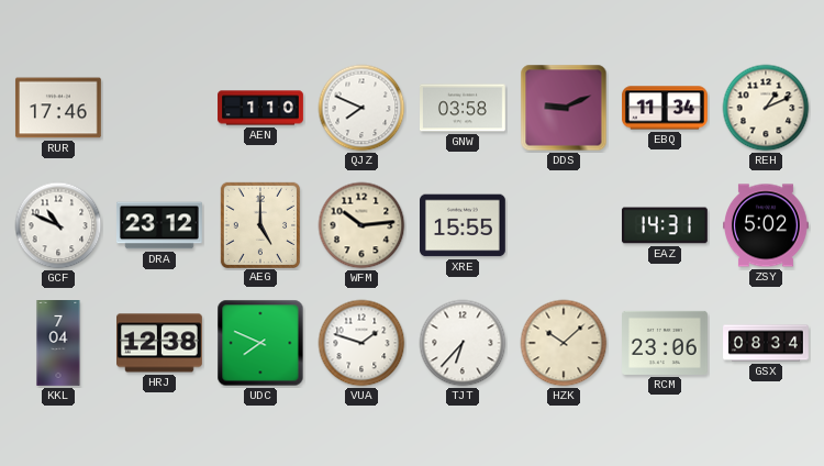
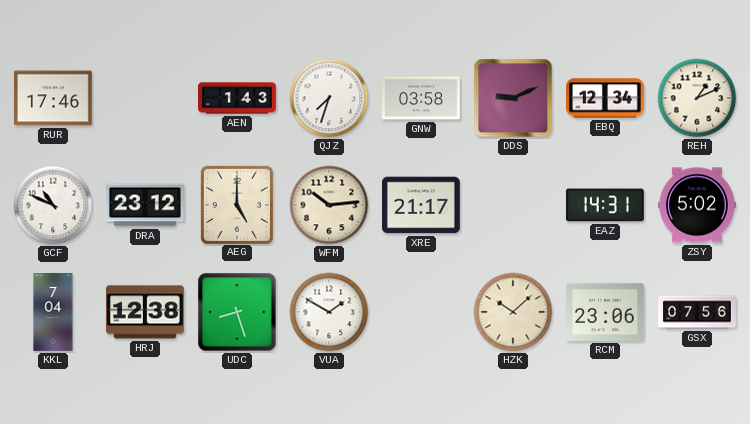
AEN: 1:10 -> 1:43
QJZ: 7:49 -> 7:33
EBQ: 11:34 -> 12:34
XRE: 15:55 -> 21:17
UDC: 7:49 -> 8:27
VUA: 1:48 -> 1:50
TJT: 6:37 -> none
GSX: 08:34 -> 07:56
